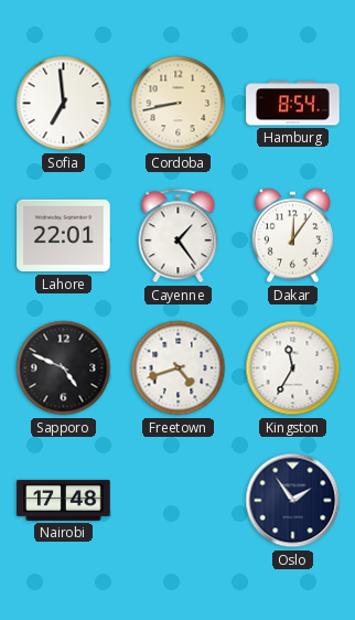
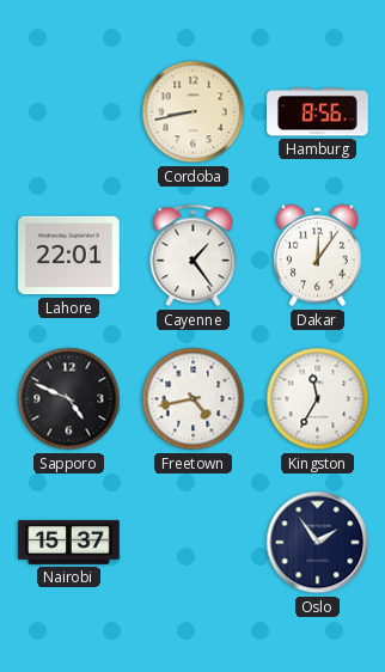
Sofia: 6:59 -> none
Hamburg: 8:54 -> 8:56
Freetown: 4:42 -> 4:43
Nairobi: 17:48 -> 15:37
